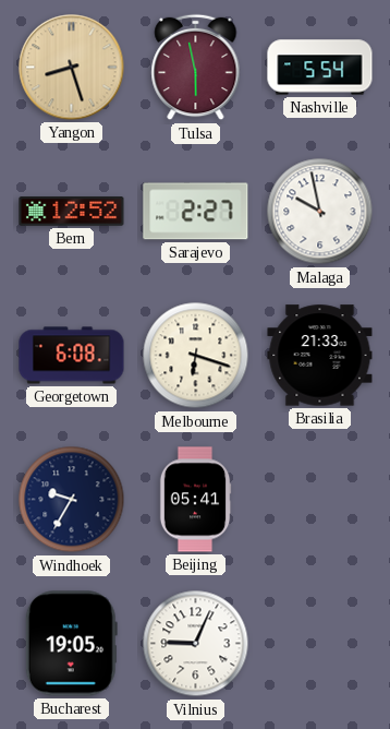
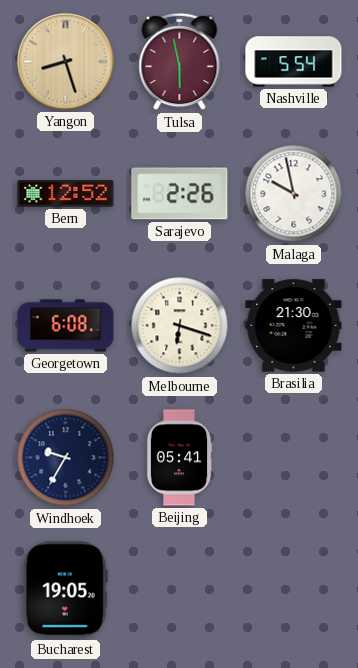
Sarajevo: 2:27 -> 2:26
Brasilia: 21:33 -> 21:30
Vilnius: 9:04 -> none
